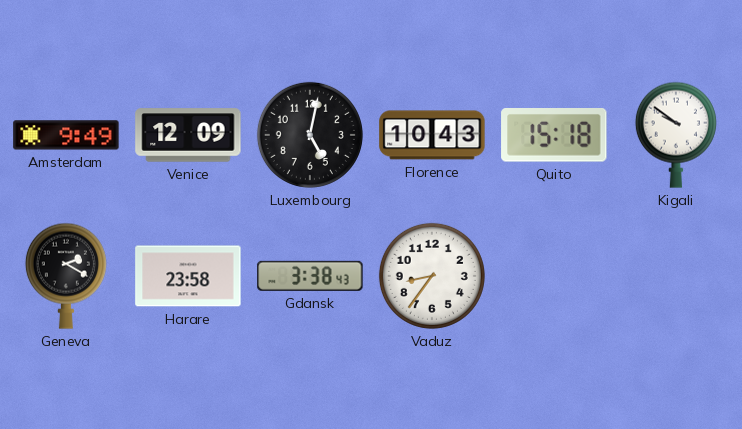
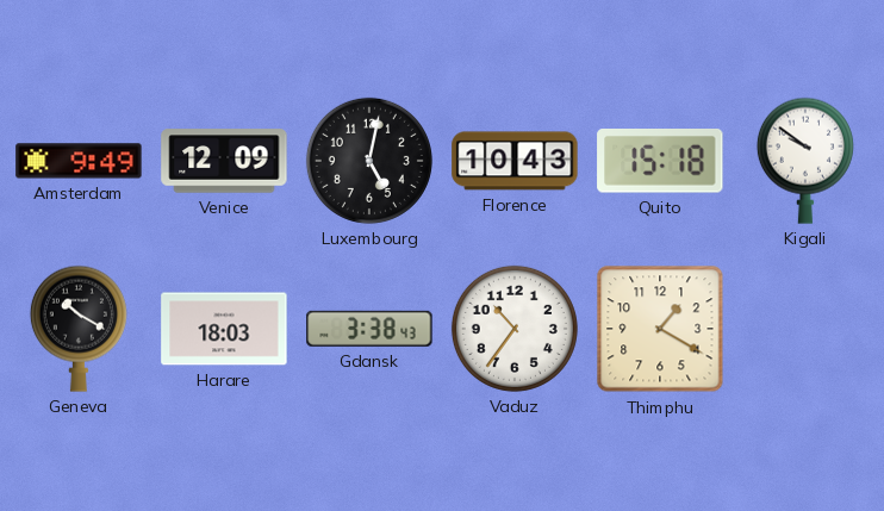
Geneva: 2:20 -> 10:20
Harare: 23:58 -> 18:03
Vaduz: 8:36 -> 10:36
Thimphu: none -> 1:20
